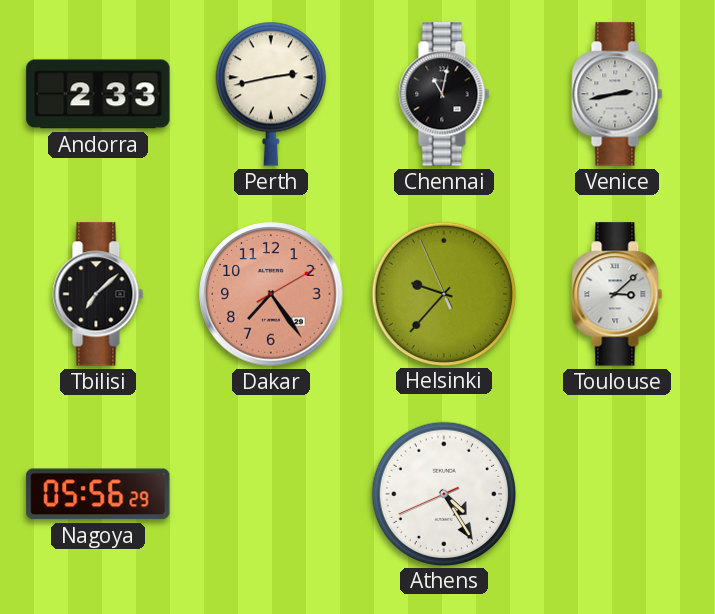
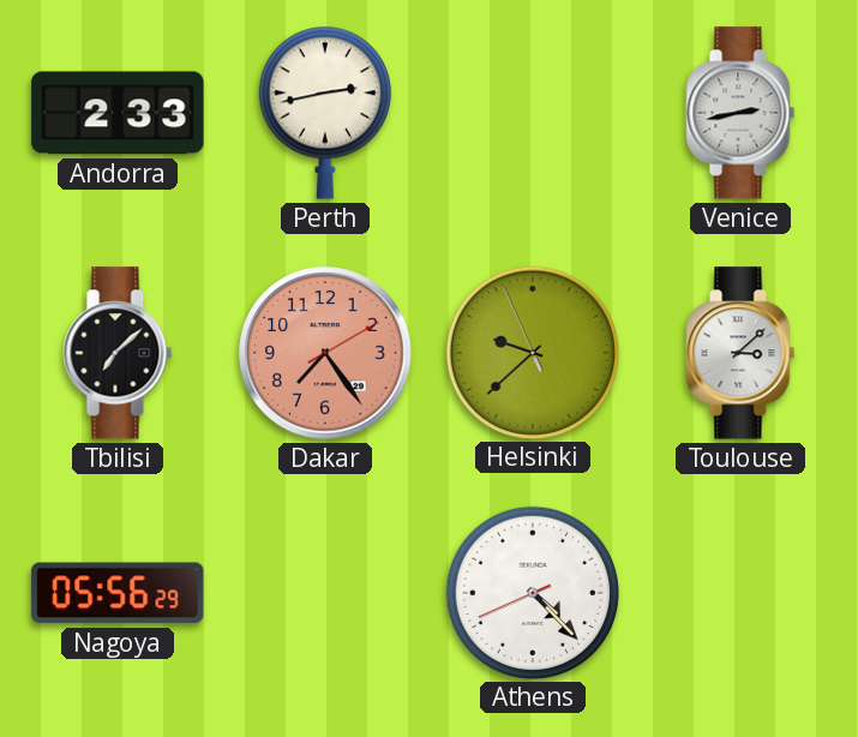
Chennai: 11:02 -> none
Helsinki: 9:36 -> 9:37
Athens: 4:24 -> 4:22
